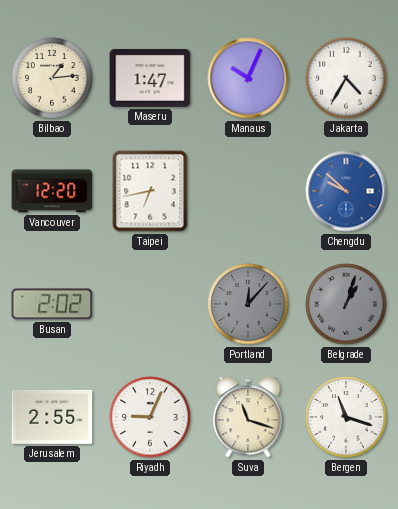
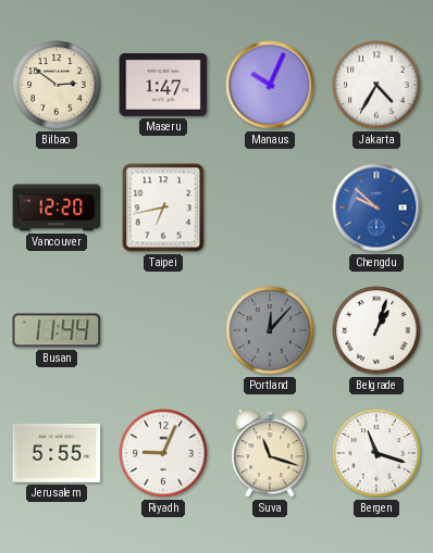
Bilbao: 1:14 -> 2:51
Busan: 2:02 -> 11:44
Belgrade dial: grey -> white
Jerusalem: 2:55 -> 5:55
